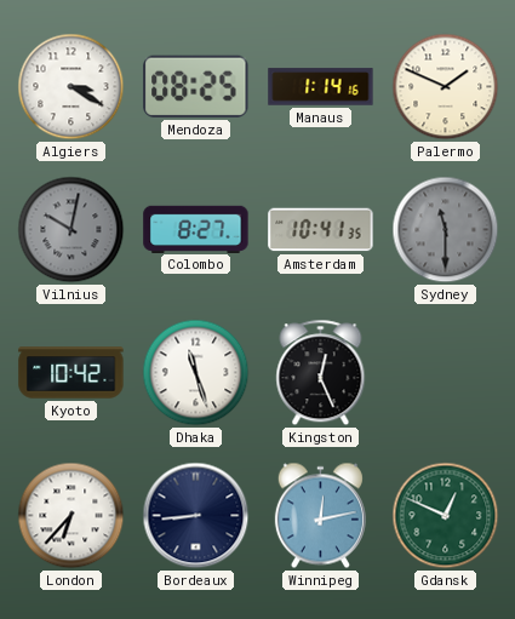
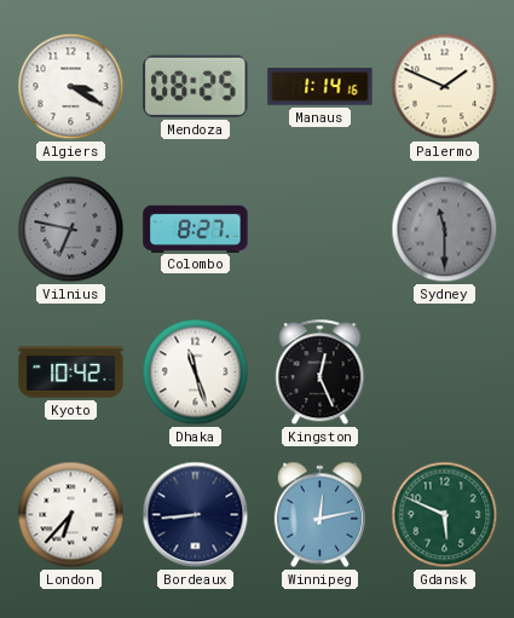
Vilnius: 10:02 -> 6:47
Amsterdam: 10:41 -> none
Gdansk: 12:49 -> 5:49
